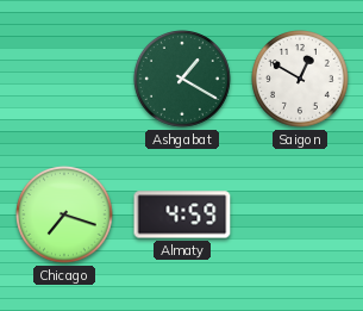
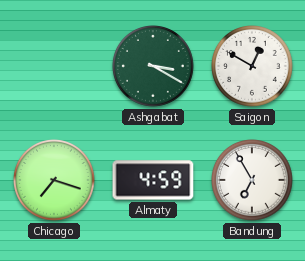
Ashgabat: 1:20 -> 3:20
Bandung: none -> 6:55
